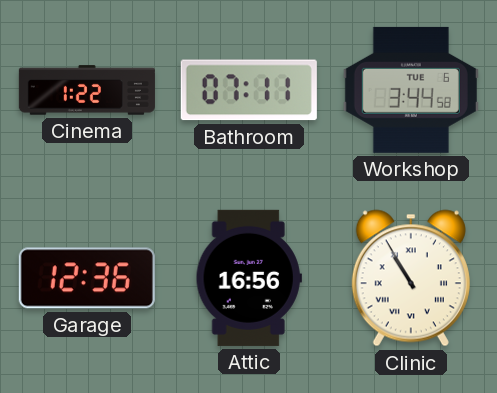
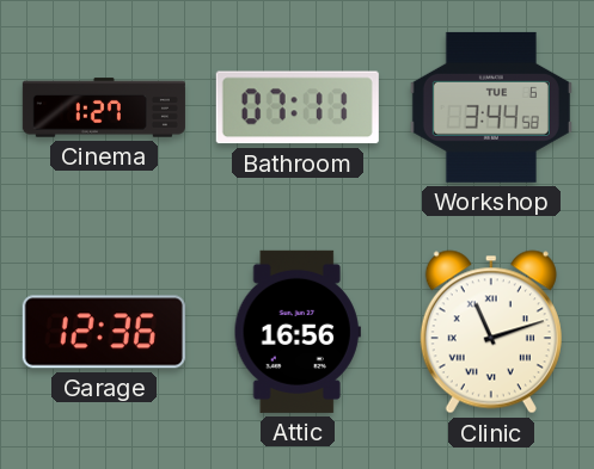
Cinema: 1:22 -> 1:27
Clinic: 10:55 -> 11:12
